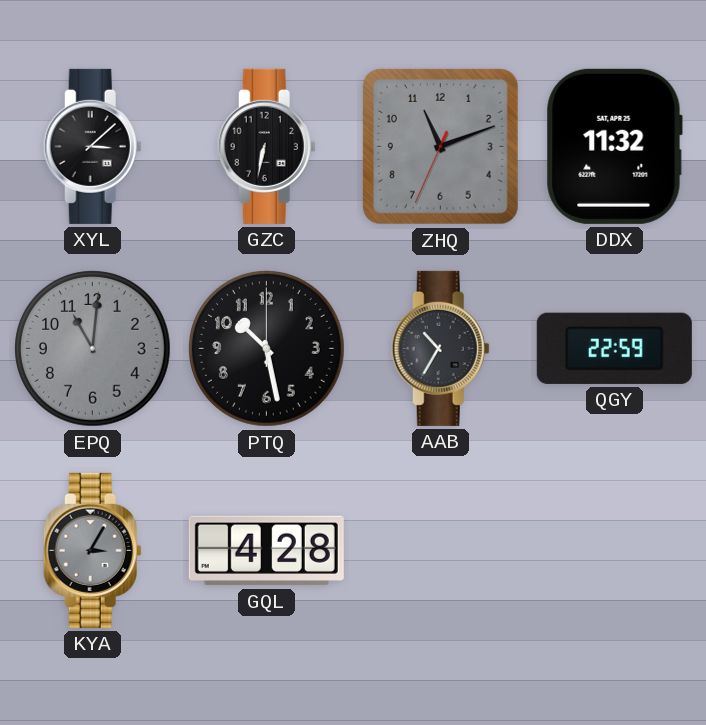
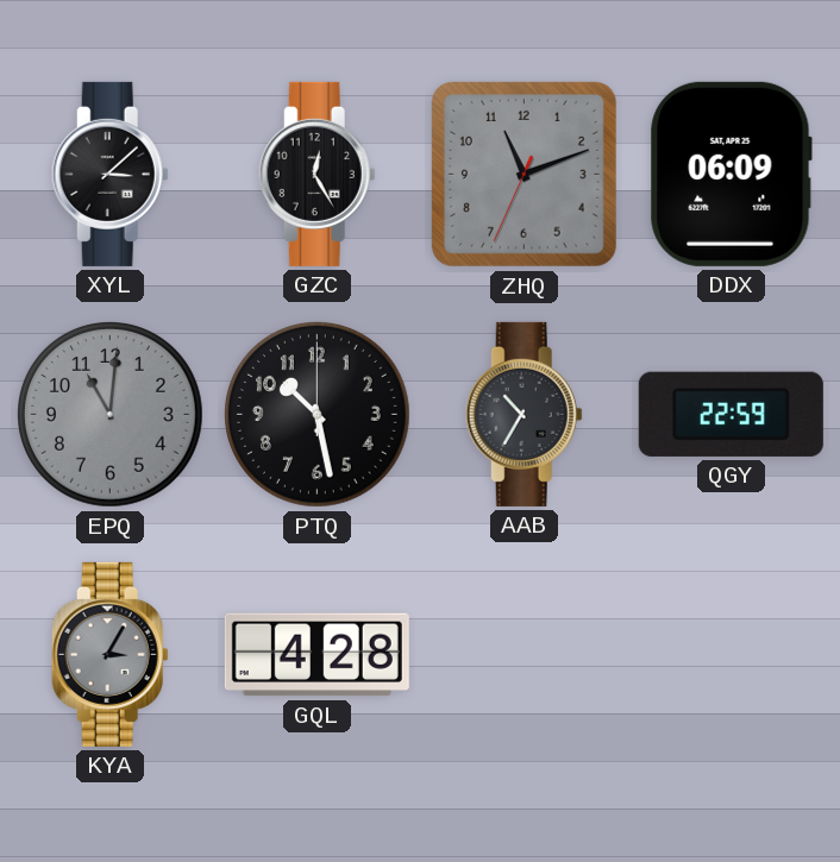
GZC: 6:32 -> 12:25
DDX: 11:32 -> 06:09
